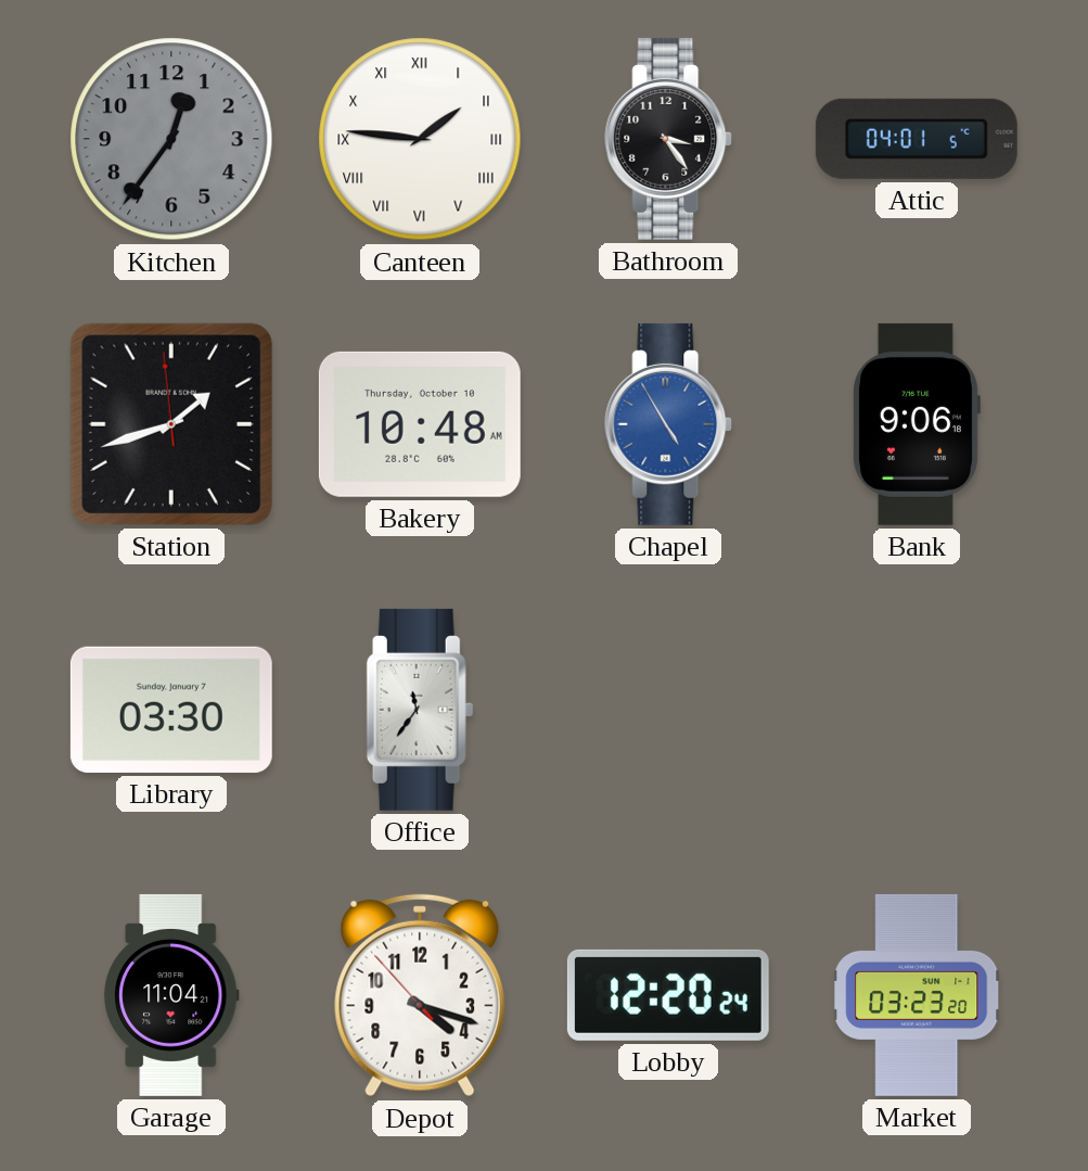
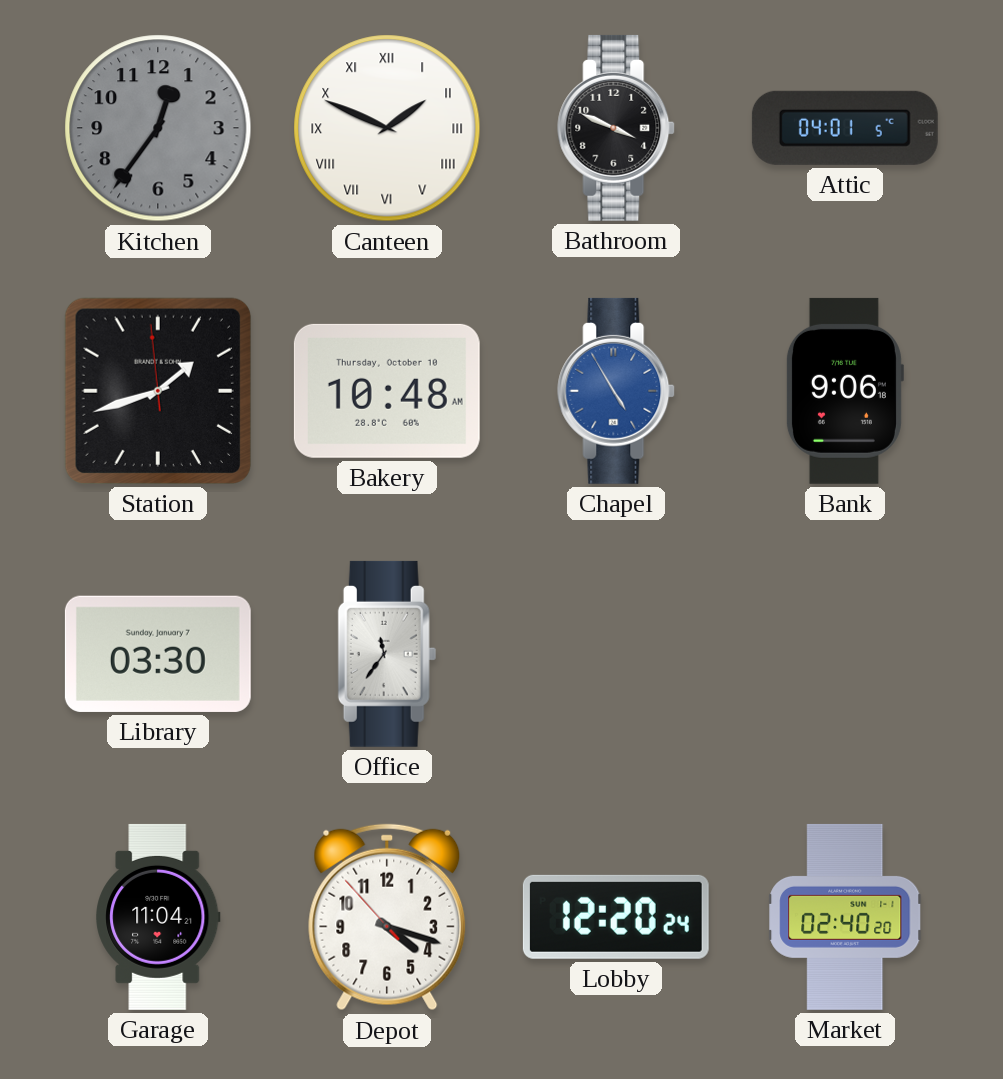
Canteen: 1:46 -> 1:49
Bathroom: 3:24 -> 3:49
Market: 03:23 -> 02:40
